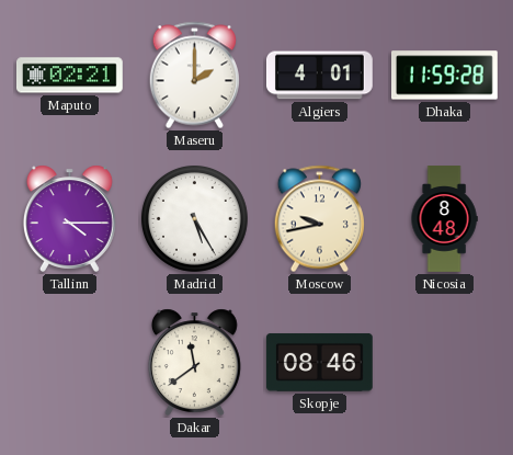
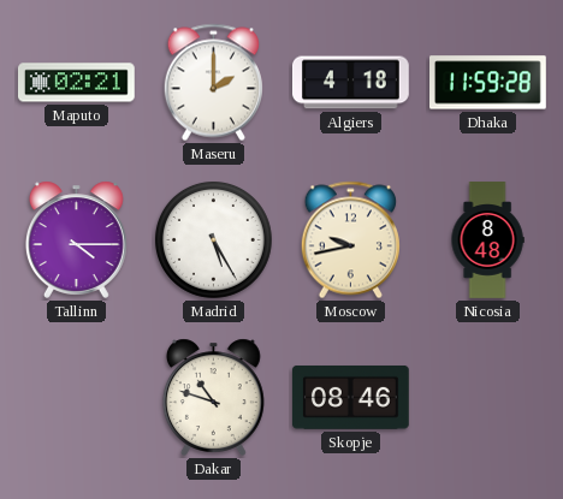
Algiers: 4:01 -> 4:18
Dakar: 11:39 -> 10:48
